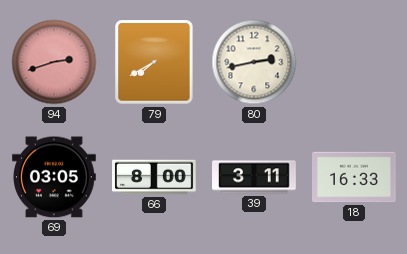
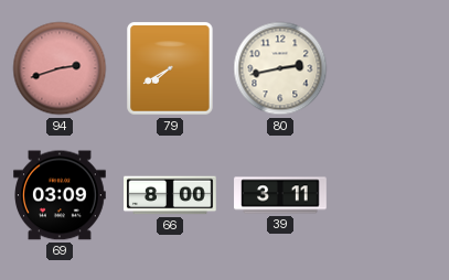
69: 03:05 -> 03:09
18: 16:33 -> none
